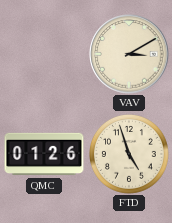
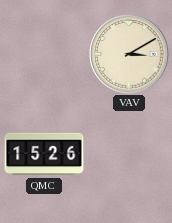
QMC: 01:26 -> 15:26
FTD: 4:57 -> none
